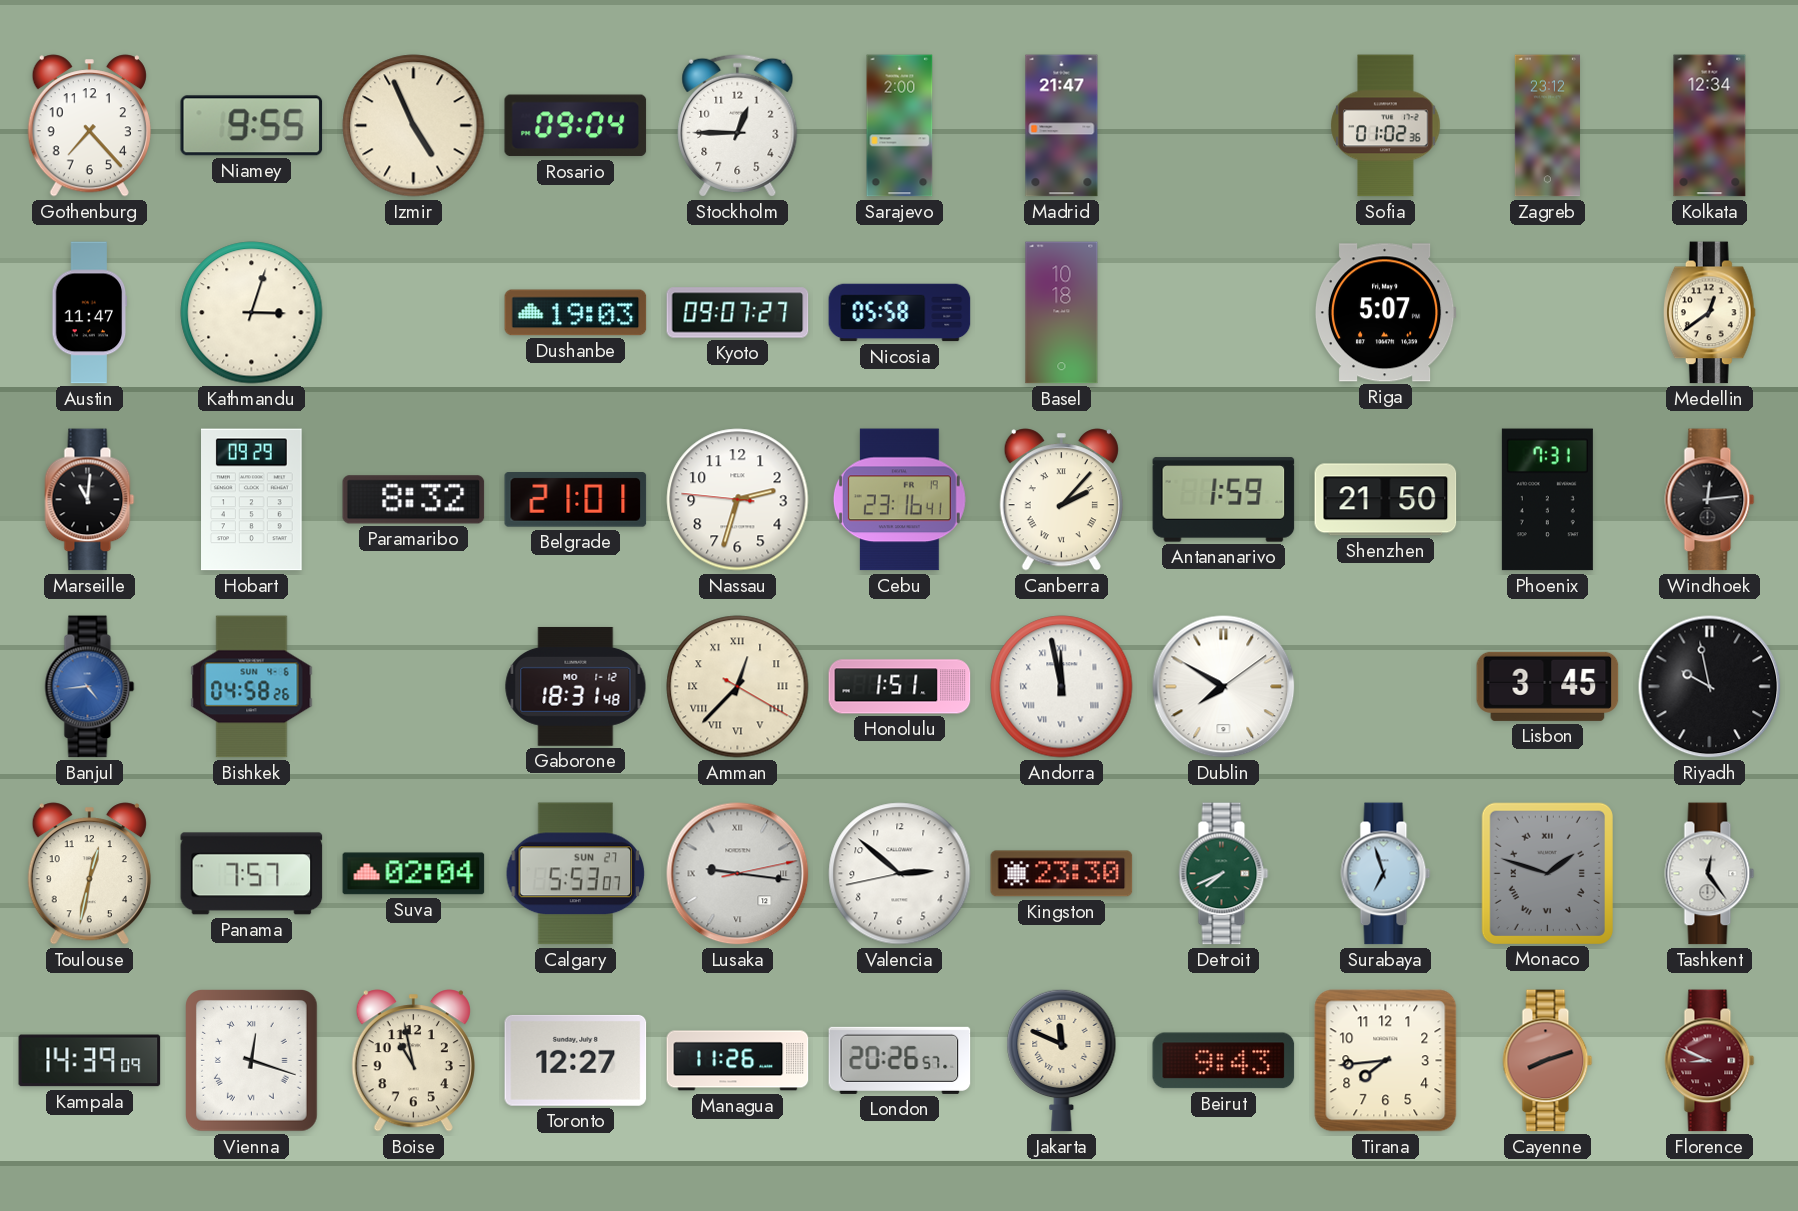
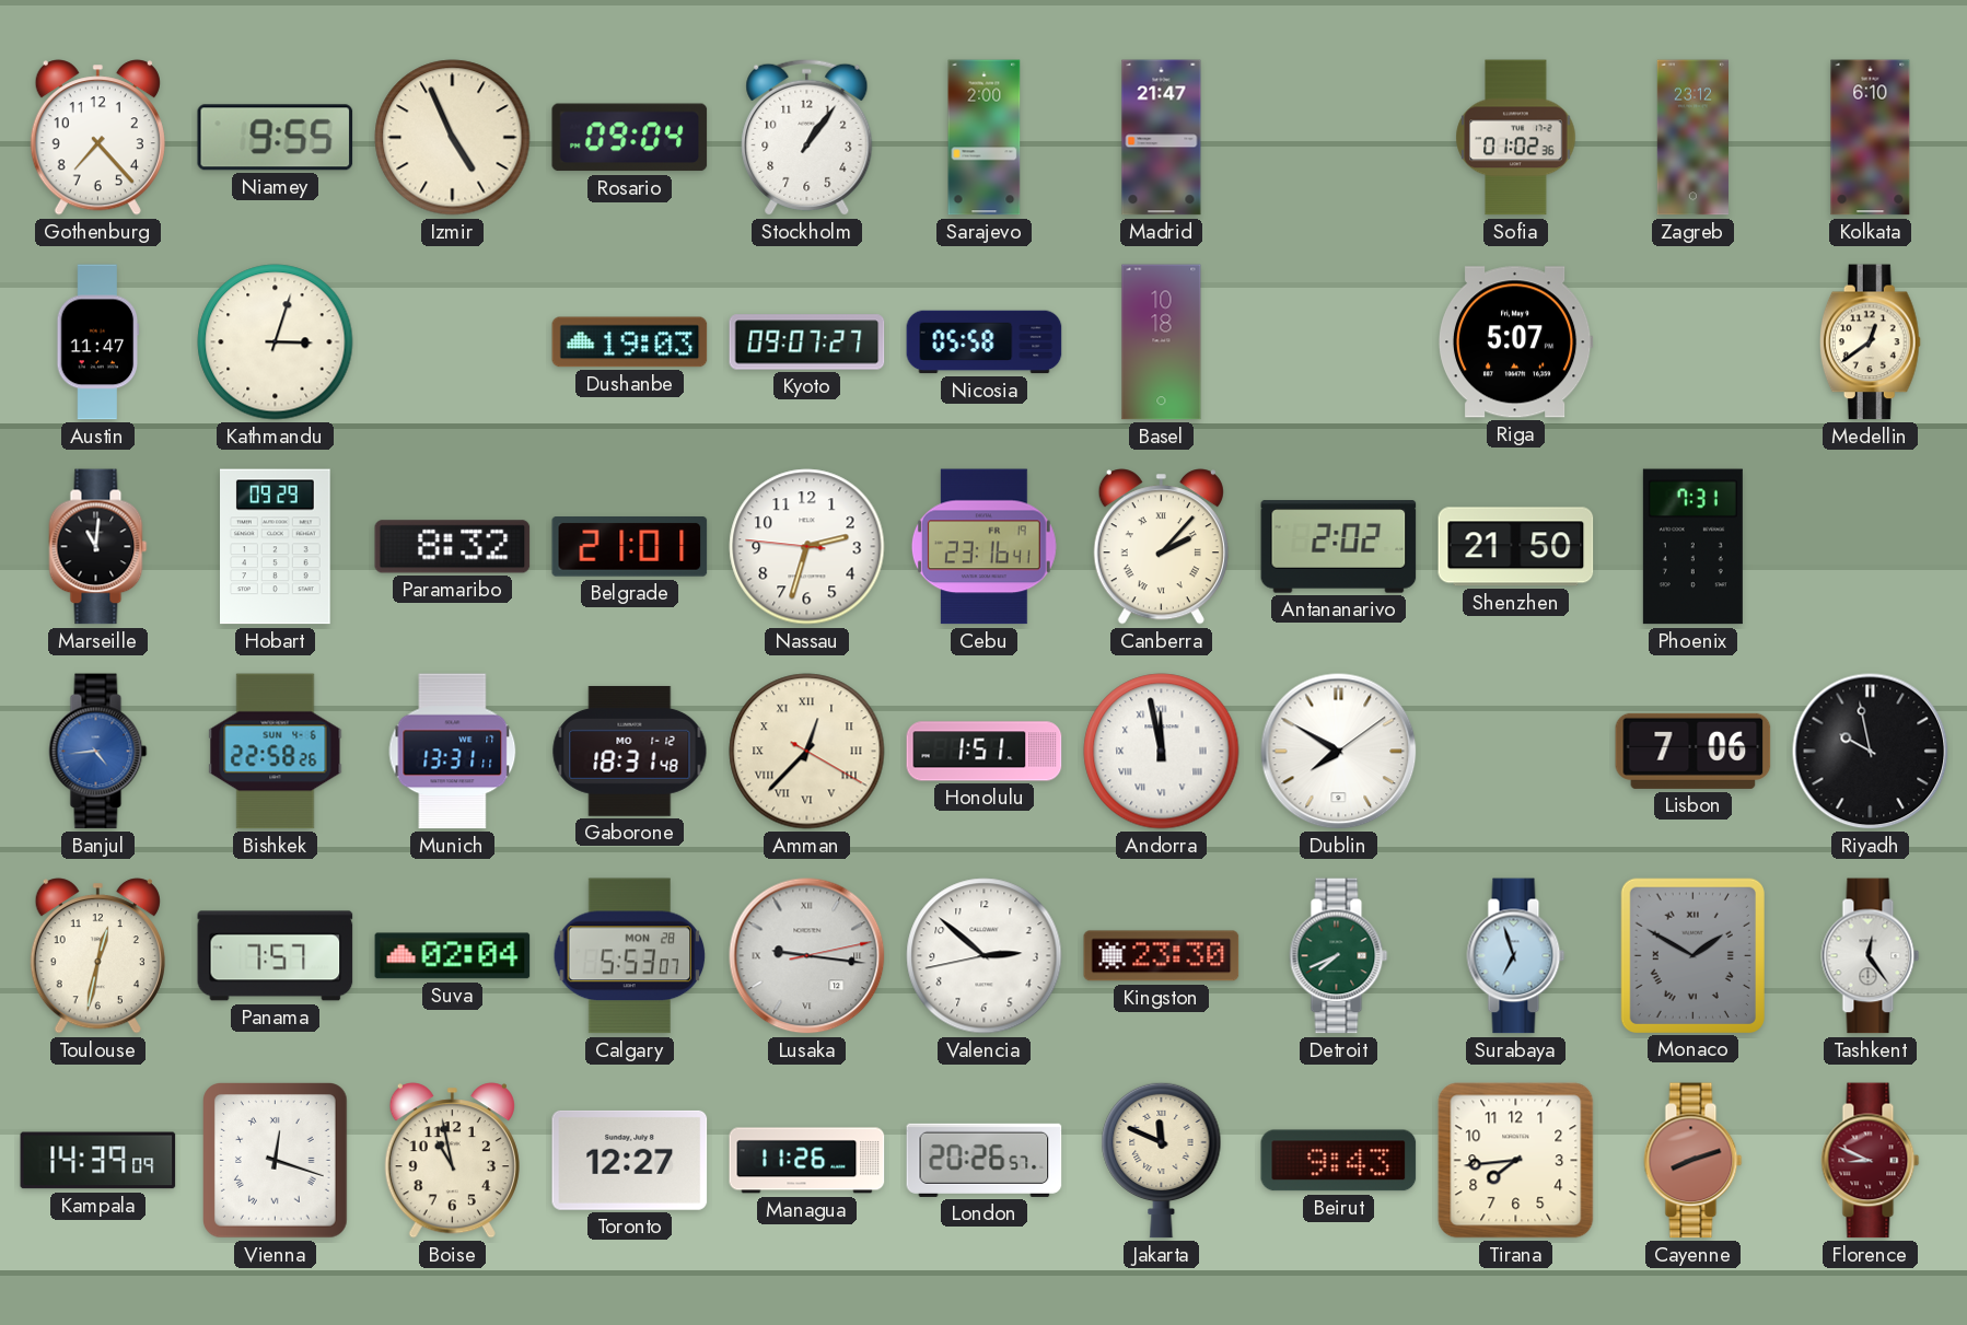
Stockholm: 12:45 -> 1:06
Kolkata: 12:34 -> 6:10
Antananarivo: 1:59 -> 2:02
Windhoek: 12:14 -> none
Bishkek: 04:58 -> 22:58
Munich: none -> 13:31
Lisbon: 3:45 -> 7:06
Calgary date: SUN 27 -> MON 28
Monaco: 1:48 -> 1:50
